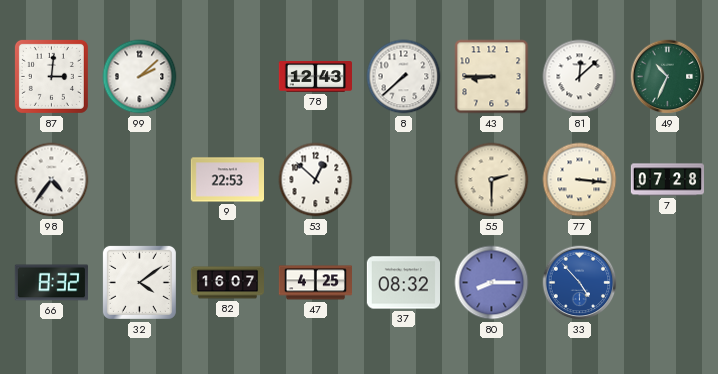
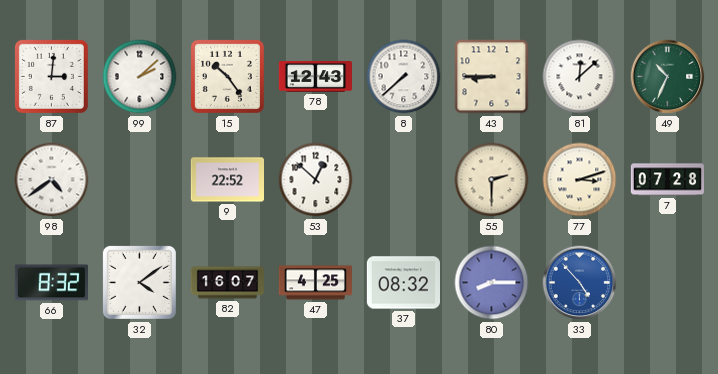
15: none -> 10:24
98: 4:36 -> 4:39
9: 22:53 -> 22:52
77: 3:16 -> 3:12
